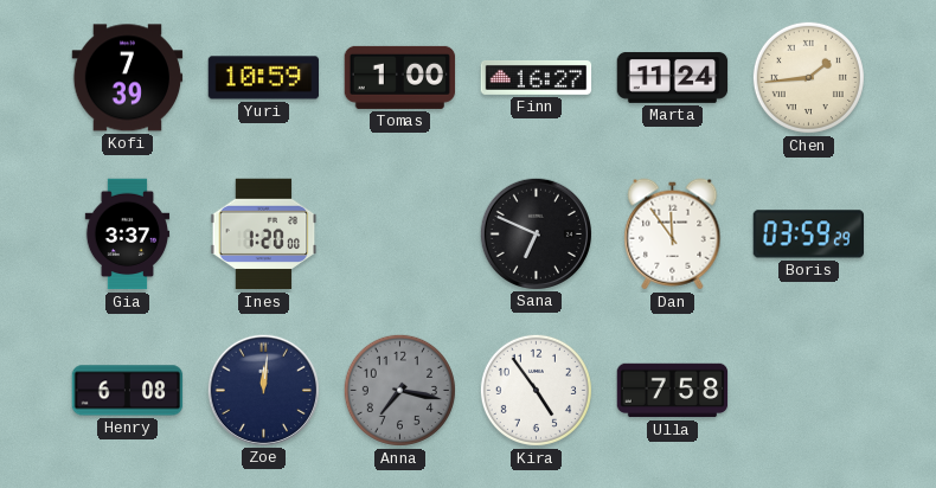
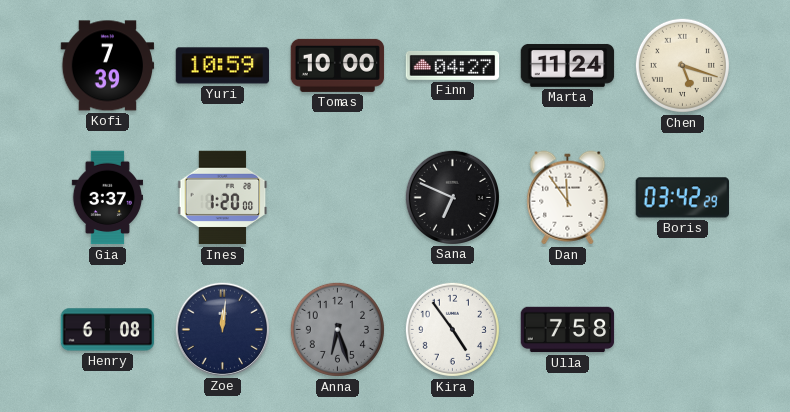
Tomas: 1:00 -> 10:00
Finn: 16:27 -> 04:27
Chen: 1:44 -> 5:18
Boris: 03:59 -> 03:42
Anna: 7:17 -> 6:27
